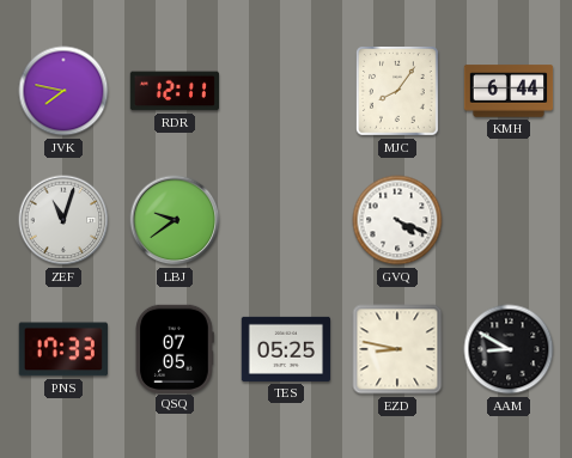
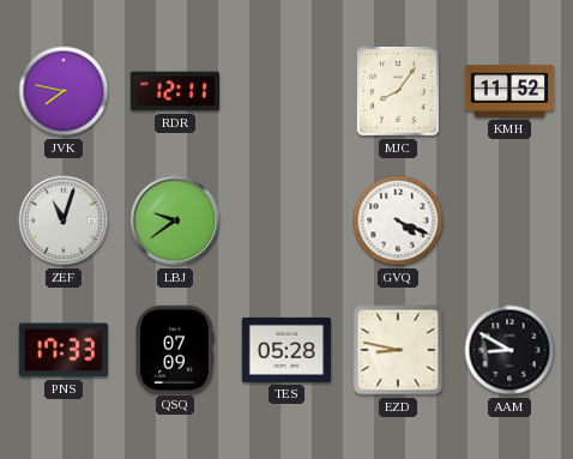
KMH: 6:44 -> 11:52
QSQ: 07:05 -> 07:09
TES: 05:25 -> 05:28
